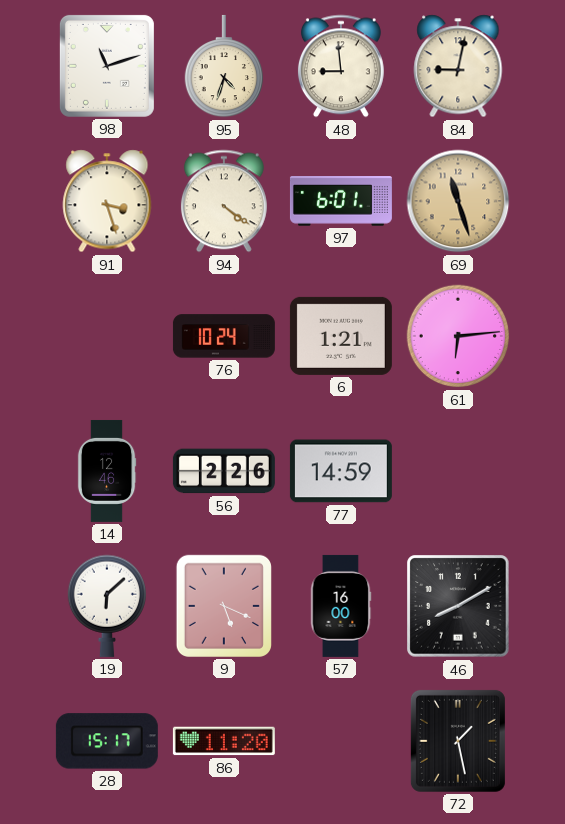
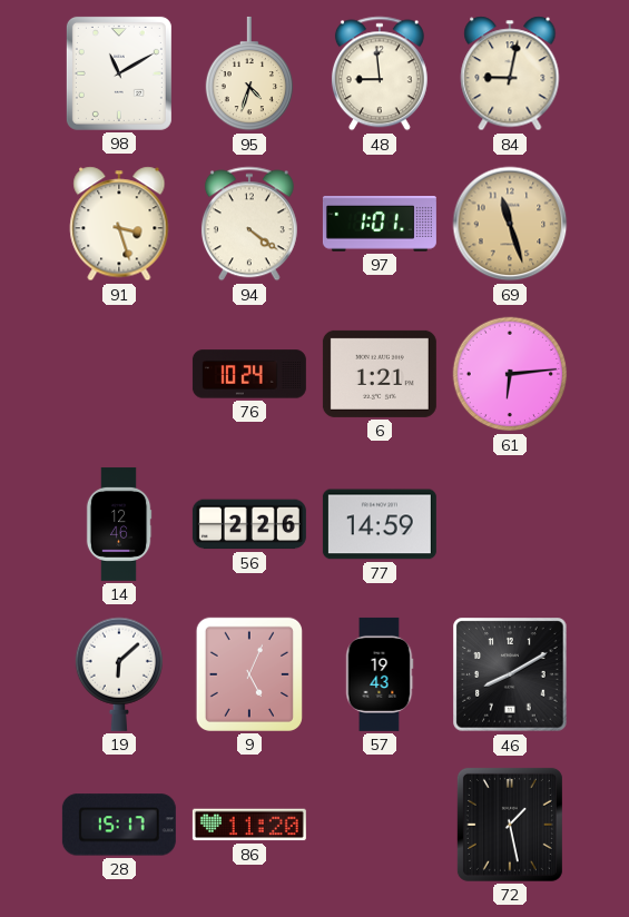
98: 11:12 -> 11:10
97: 6:01 -> 1:01
9: 5:19 -> 5:04
57: 16:00 -> 19:43
